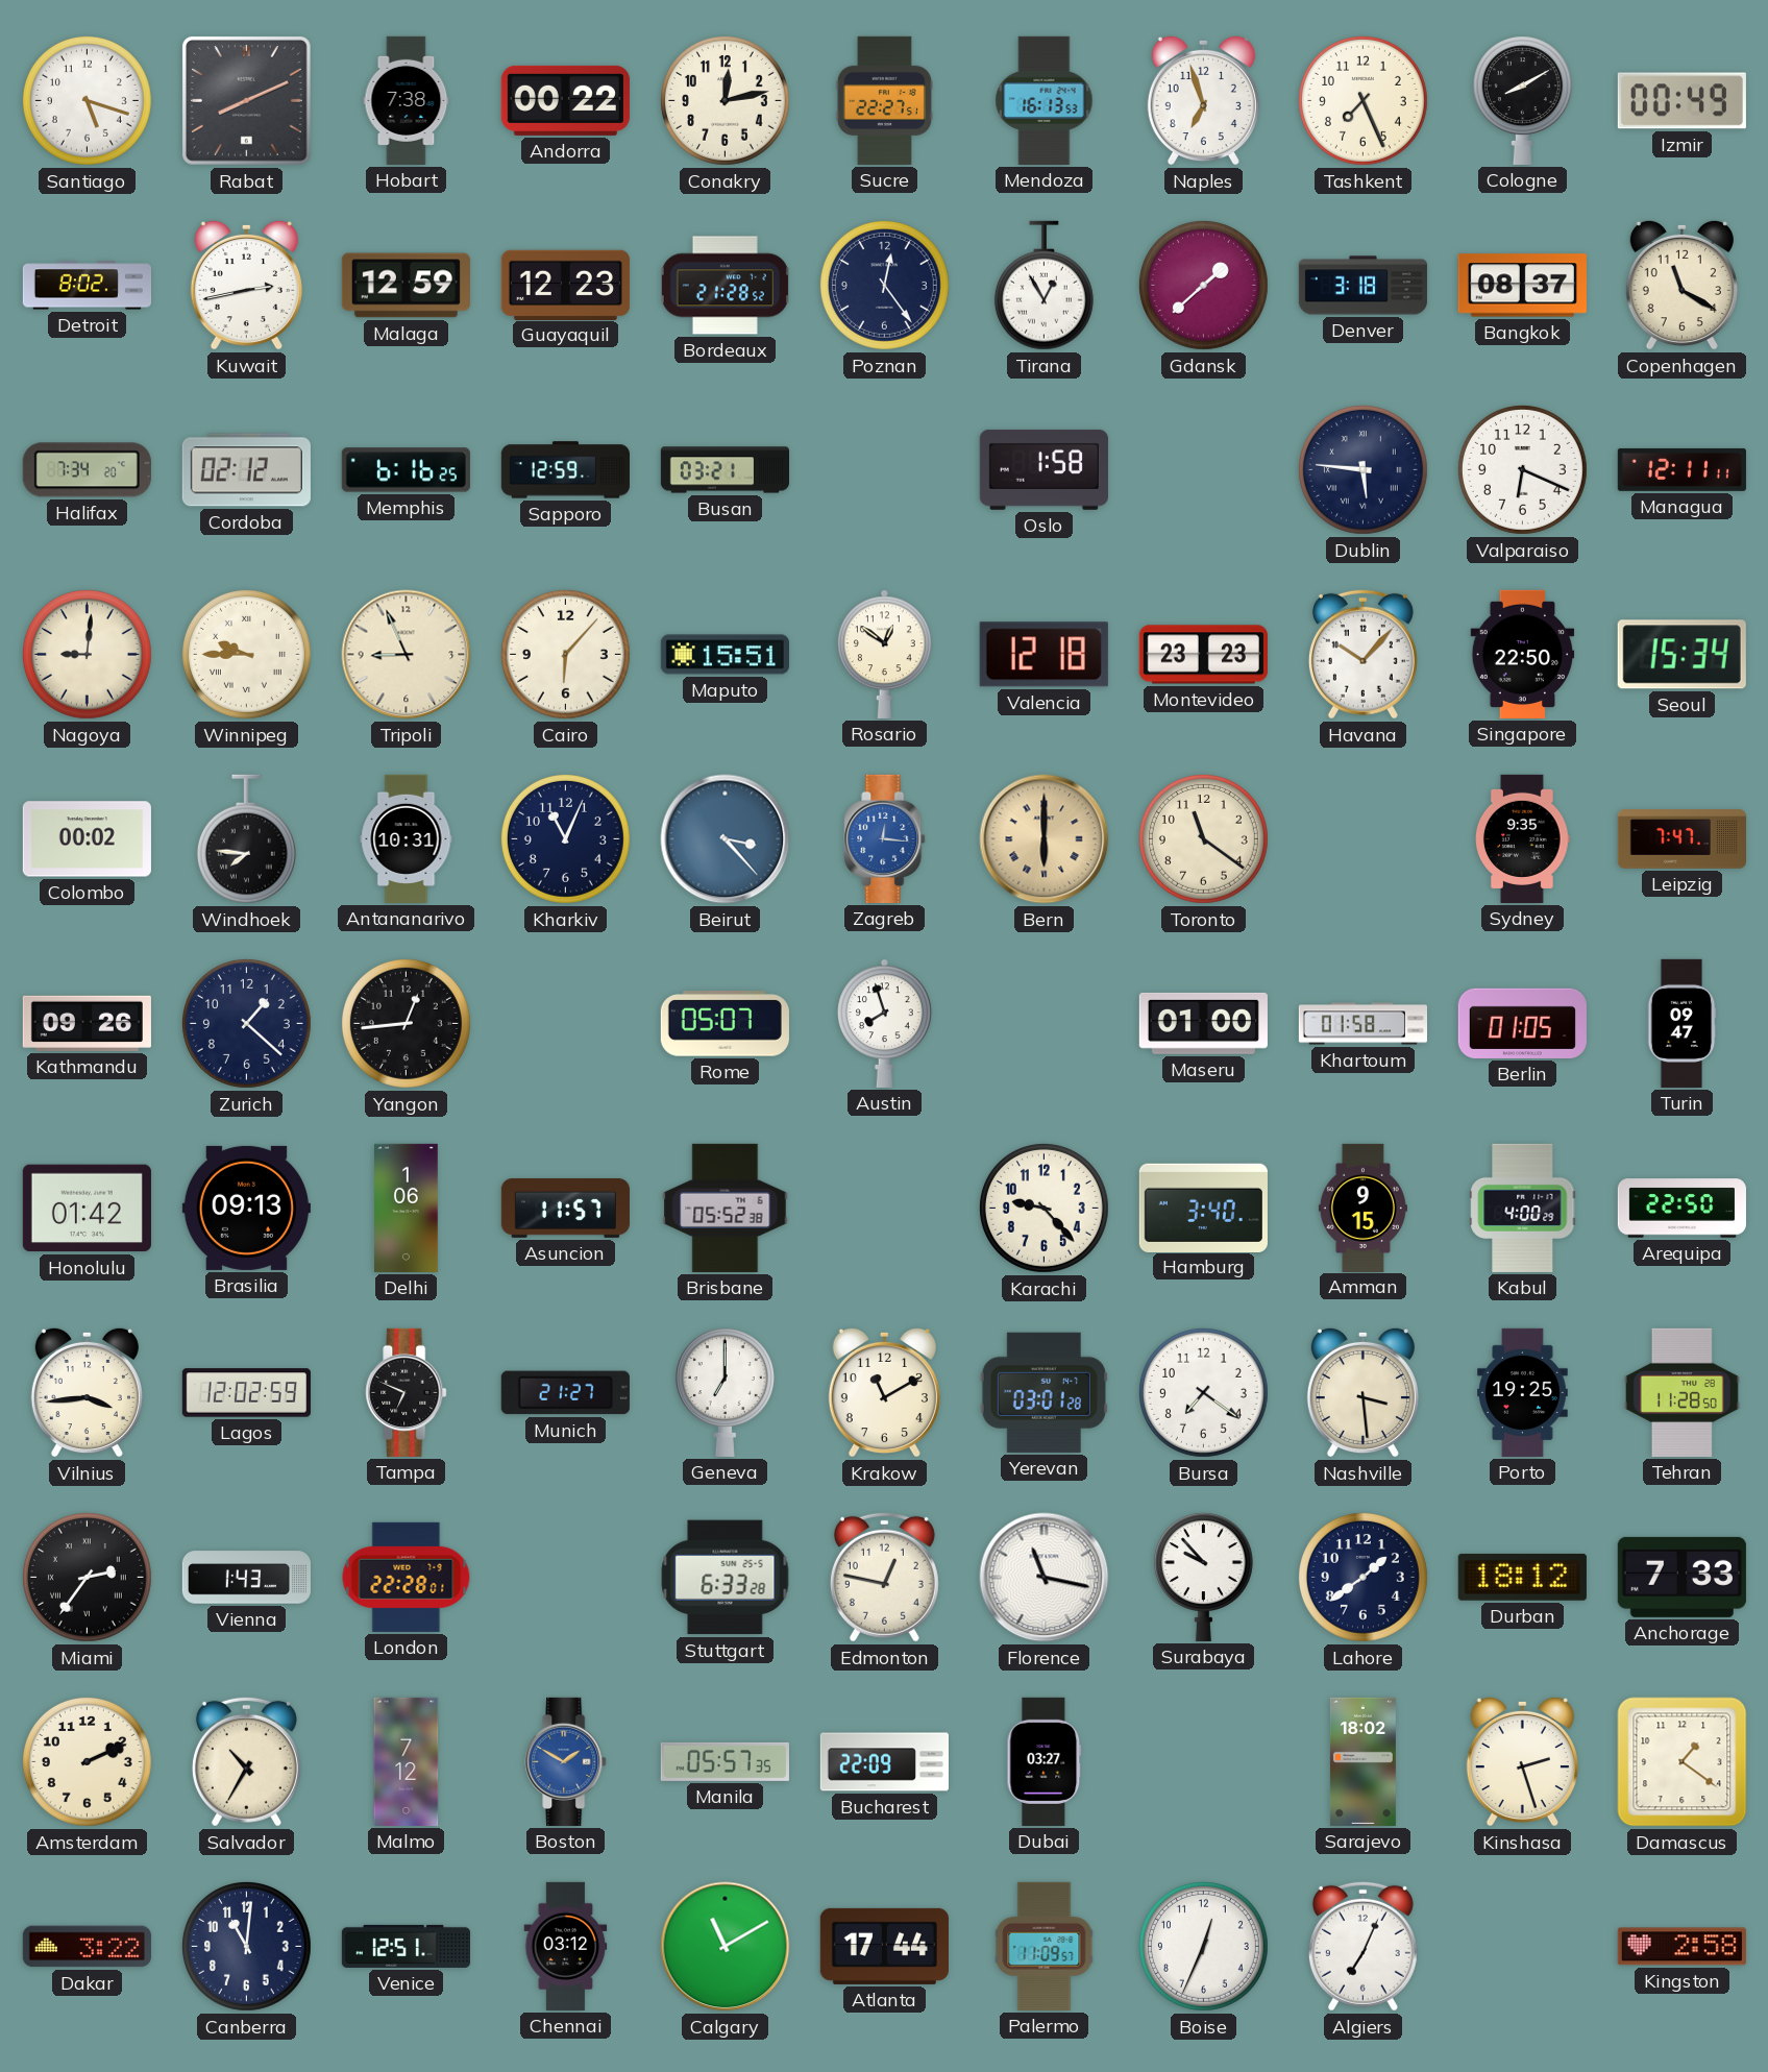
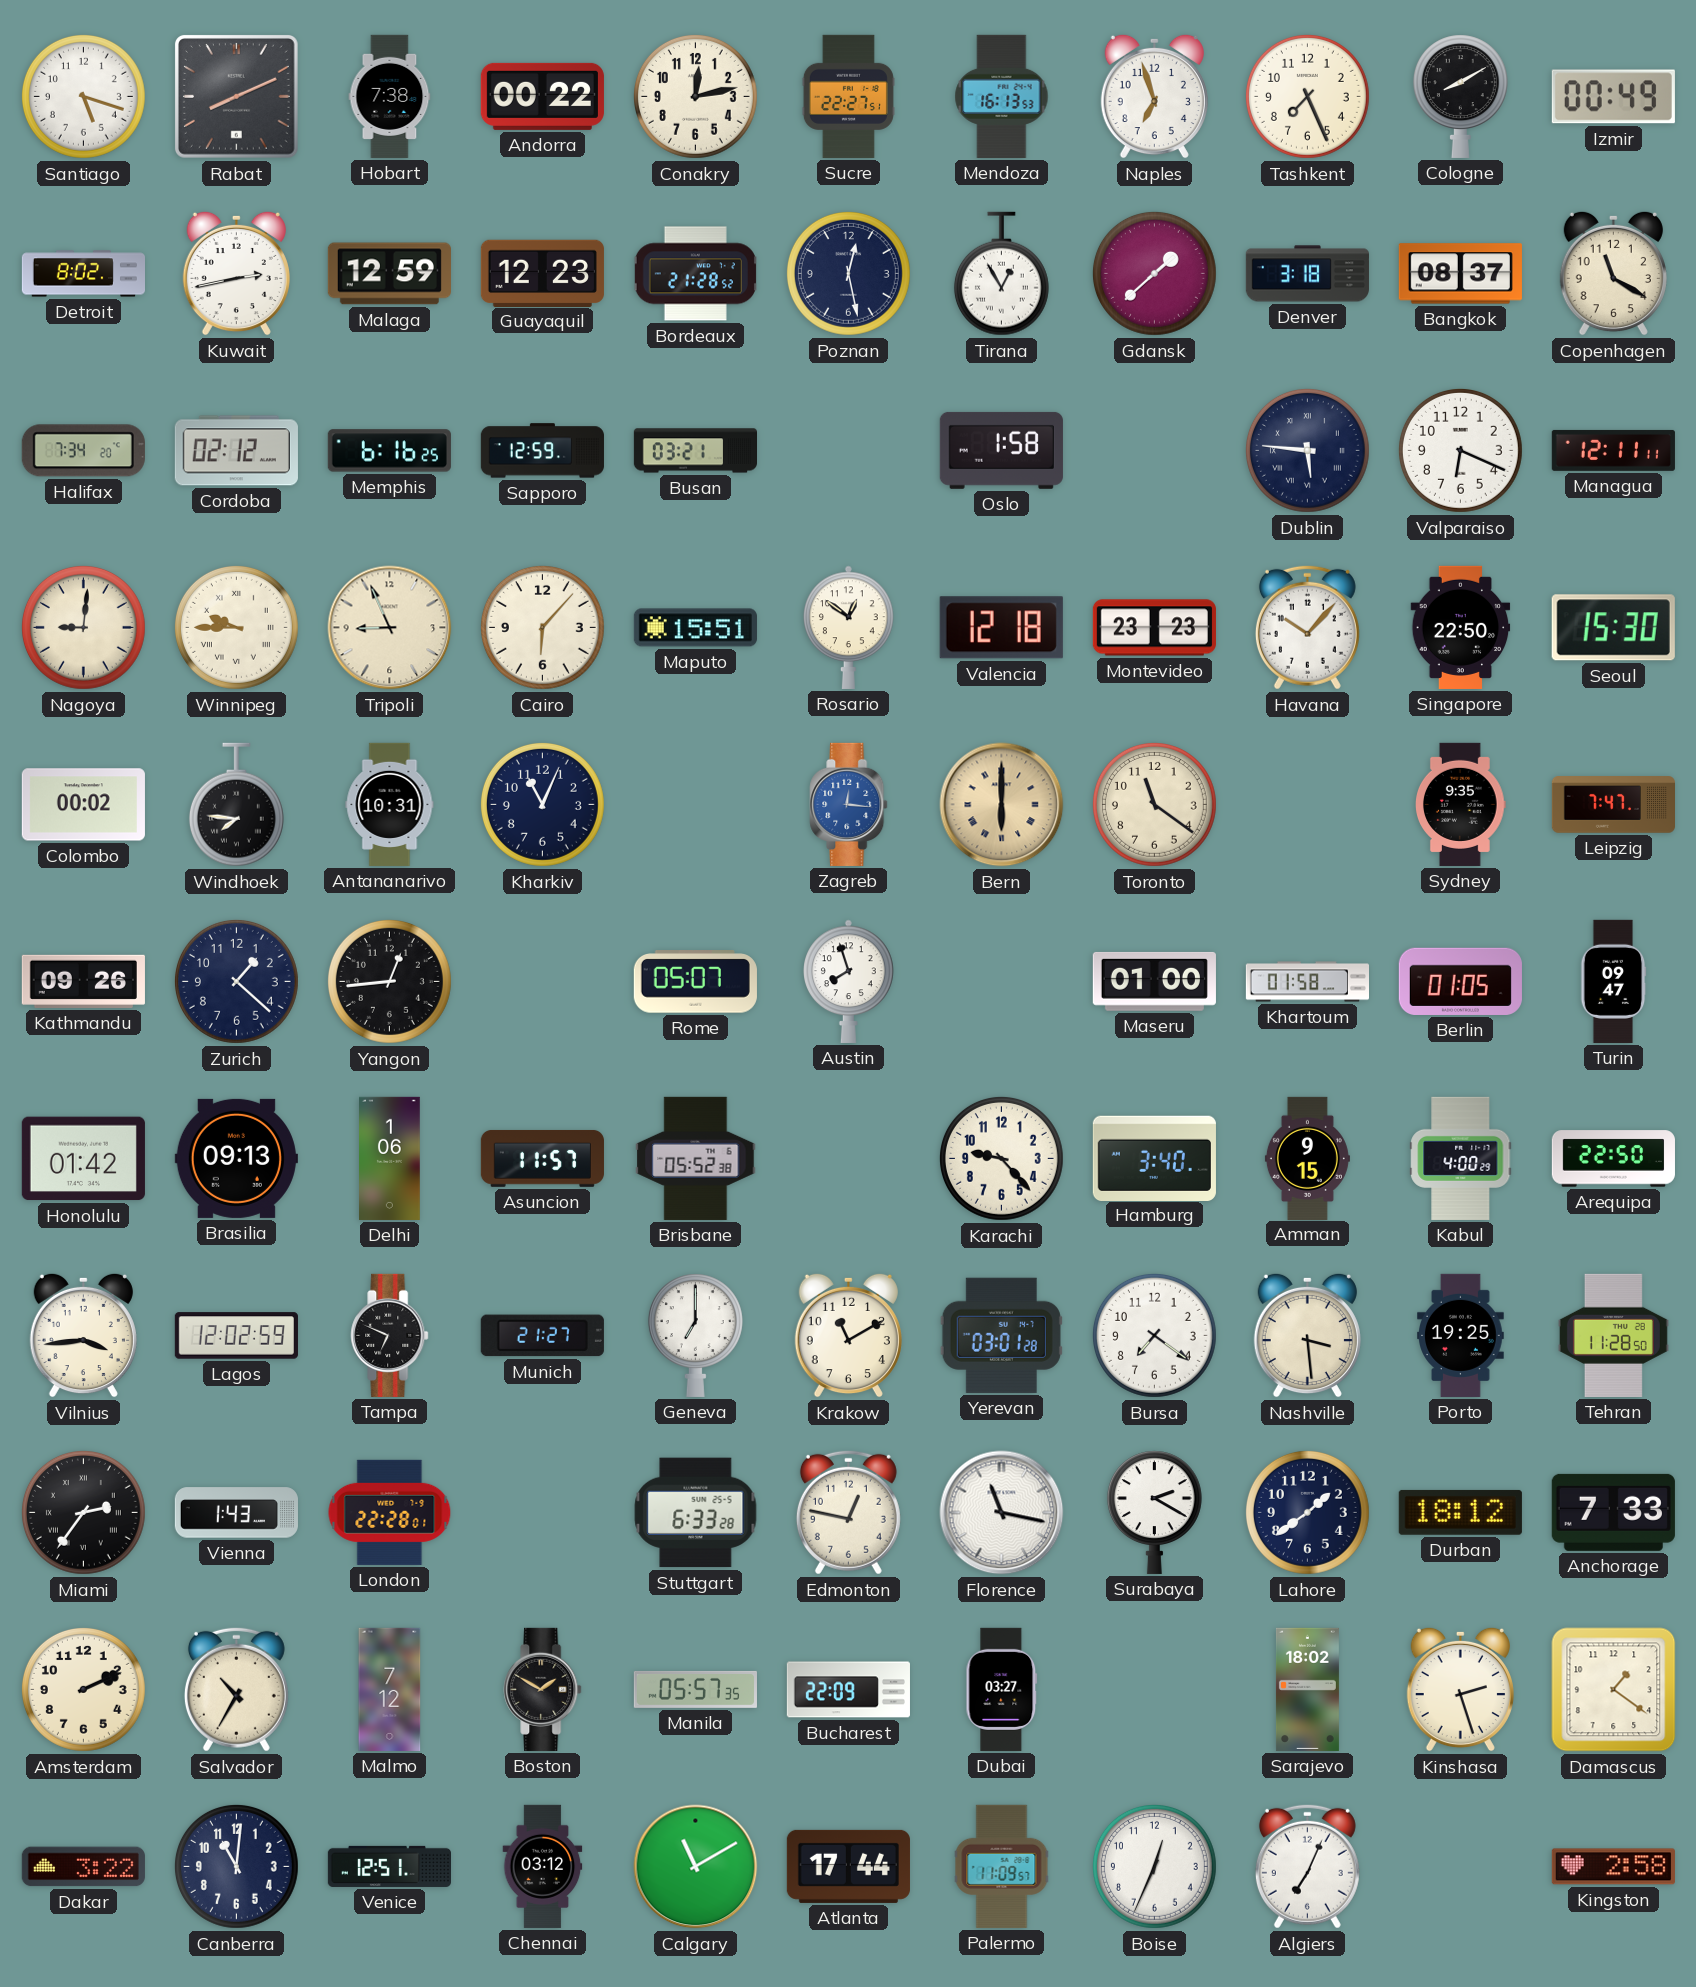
Poznan: 12:24 -> 12:28
Seoul: 15:34 -> 15:30
Beirut: 3:23 -> none
Surabaya: 9:53 -> 2:20
Boston dial: blue -> black
